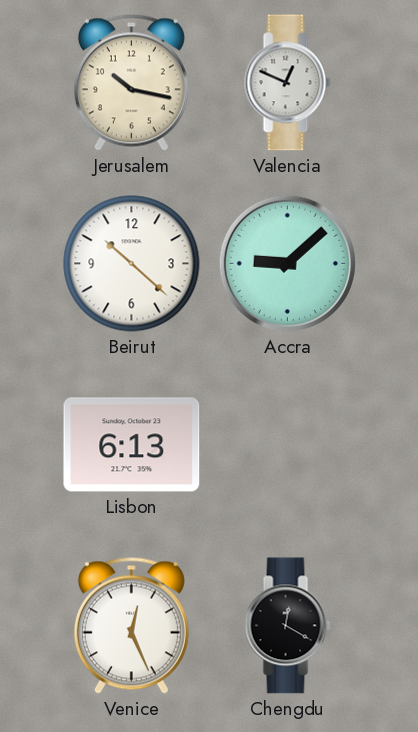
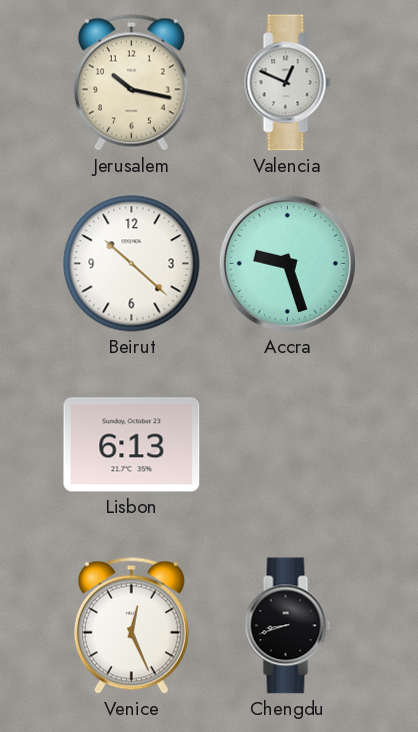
Accra: 9:08 -> 9:27
Chengdu: 12:20 -> 8:42
